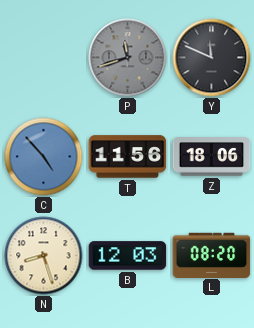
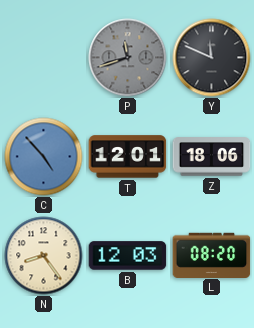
T: 11:56 -> 12:01
N: 8:27 -> 8:24
